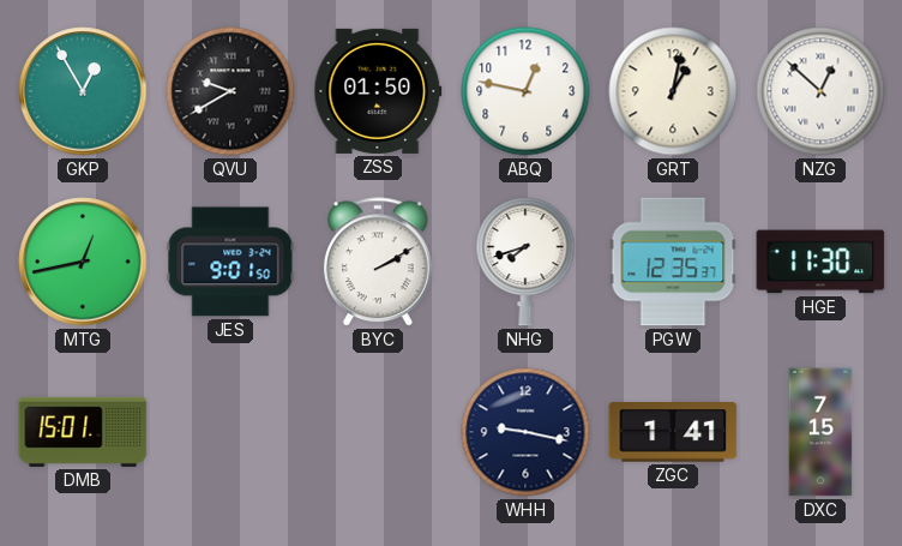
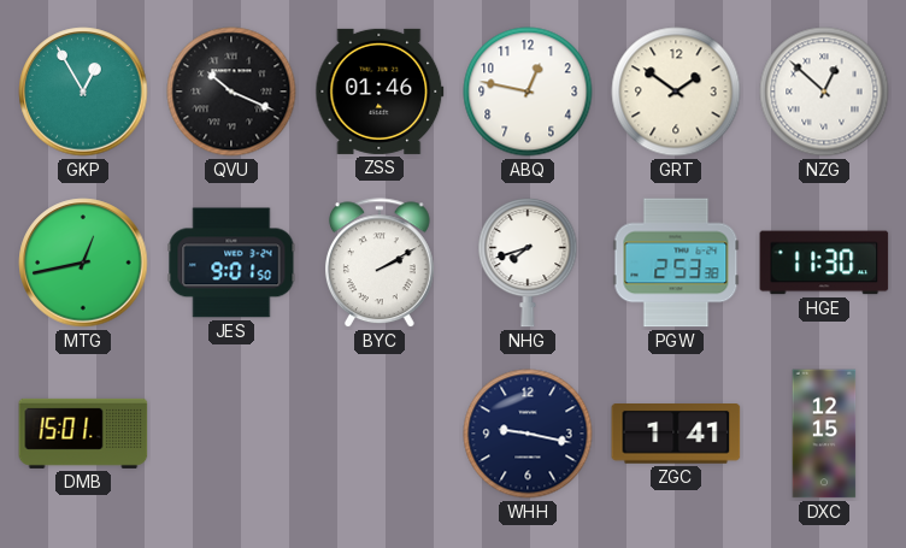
QVU: 9:40 -> 10:19
ZSS: 01:50 -> 01:46
GRT: 1:02 -> 1:51
PGW: 12:35 -> 2:53
DXC: 7:15 -> 12:15
